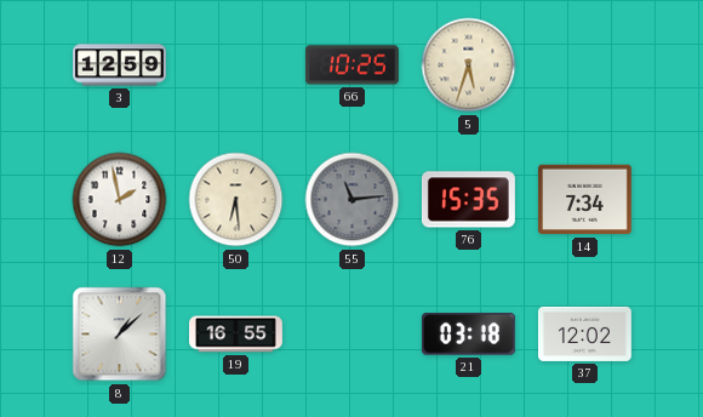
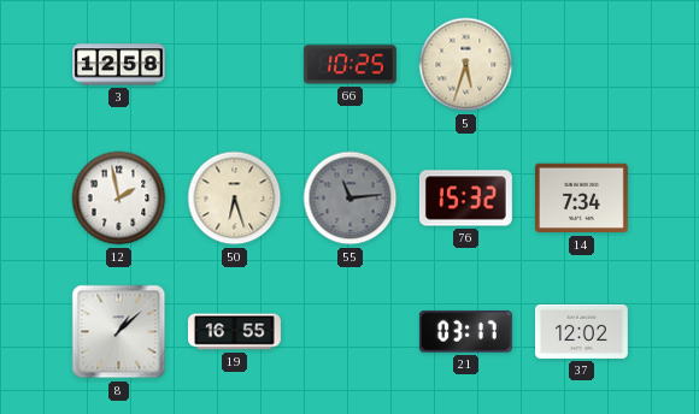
3: 12:59 -> 12:58
50: 6:29 -> 6:27
76: 15:35 -> 15:32
21: 03:18 -> 03:17
